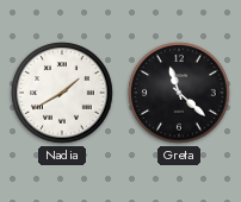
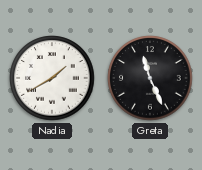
Greta: 11:22 -> 11:26
